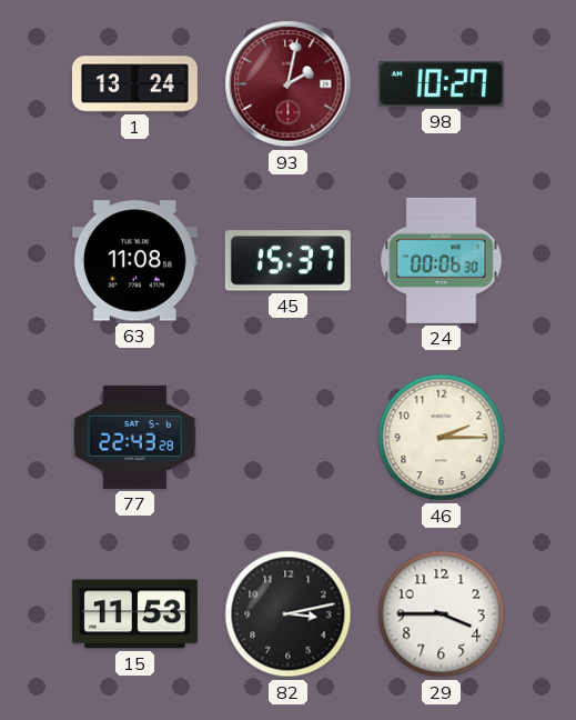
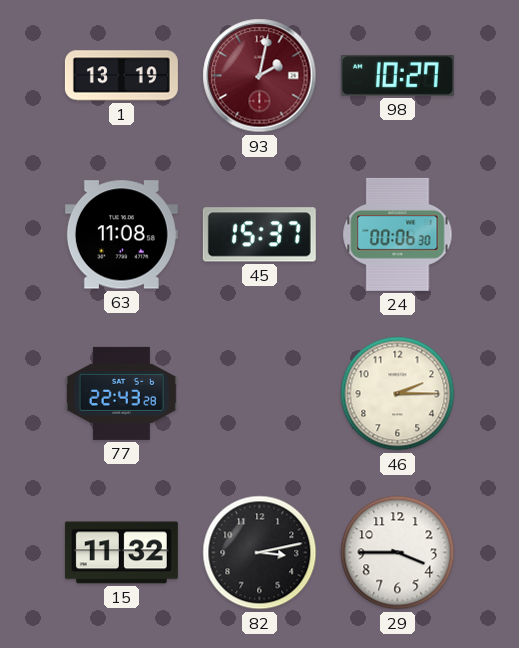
1: 13:24 -> 13:19
15: 11:53 -> 11:32
